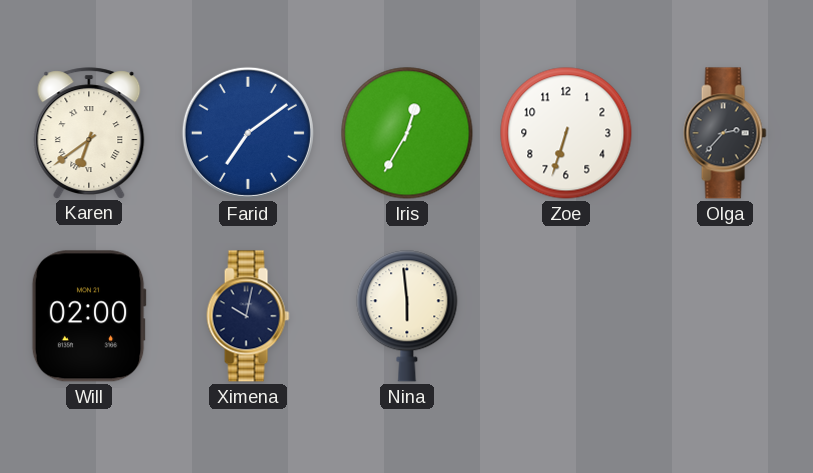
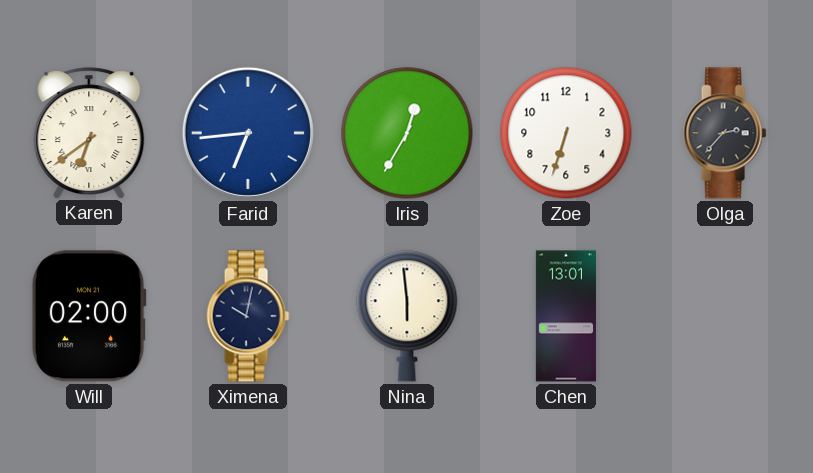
Farid: 7:09 -> 6:44
Chen: none -> 13:01
